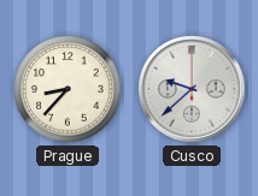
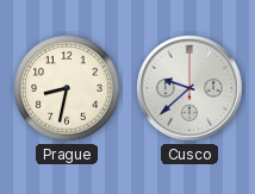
Prague: 8:37 -> 8:32
